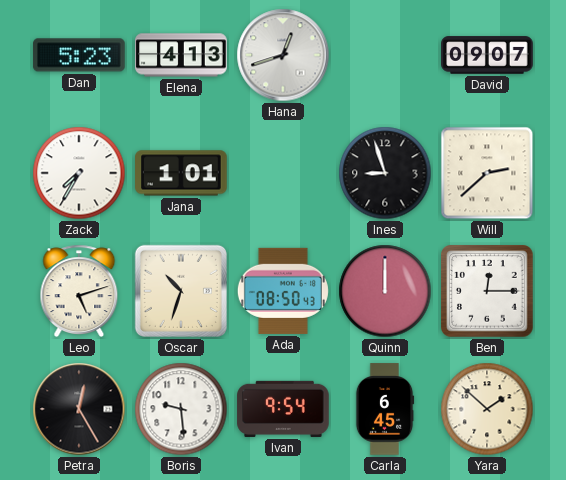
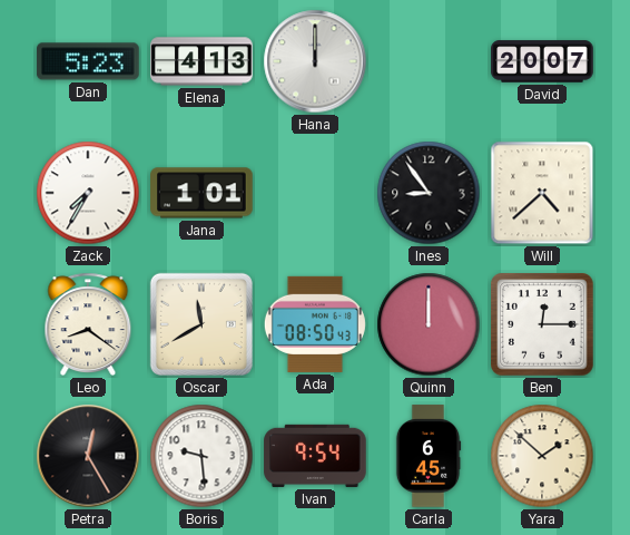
Hana: 12:42 -> 12:00
David: 09:07 -> 20:07
Ines: 8:57 -> 8:54
Will: 2:38 -> 4:38
Leo: 5:12 -> 8:21
Oscar: 10:33 -> 11:40
